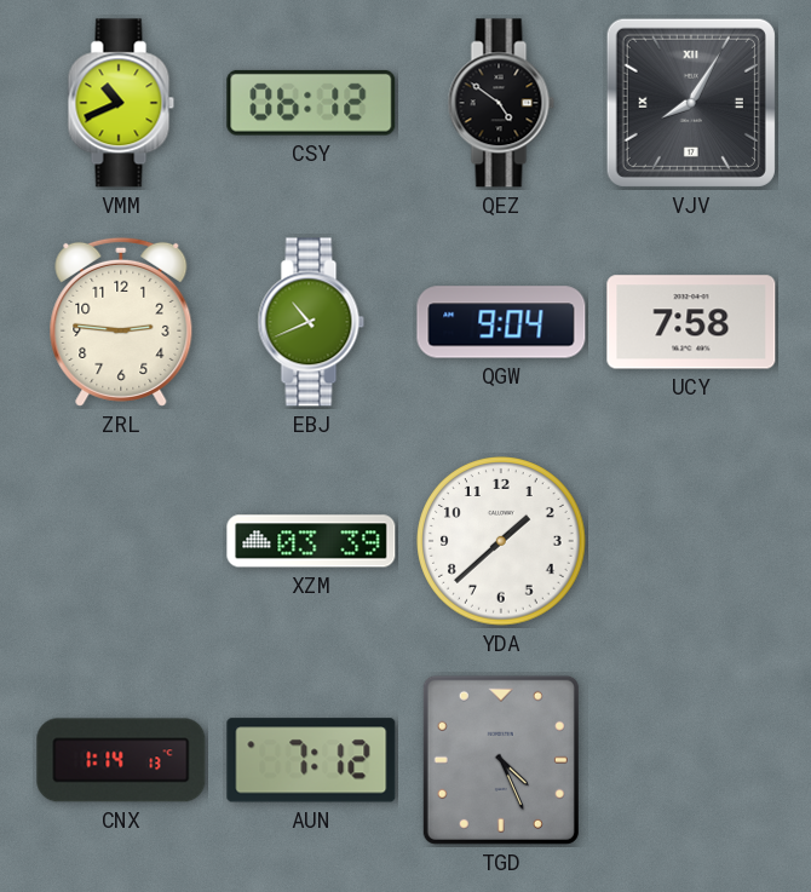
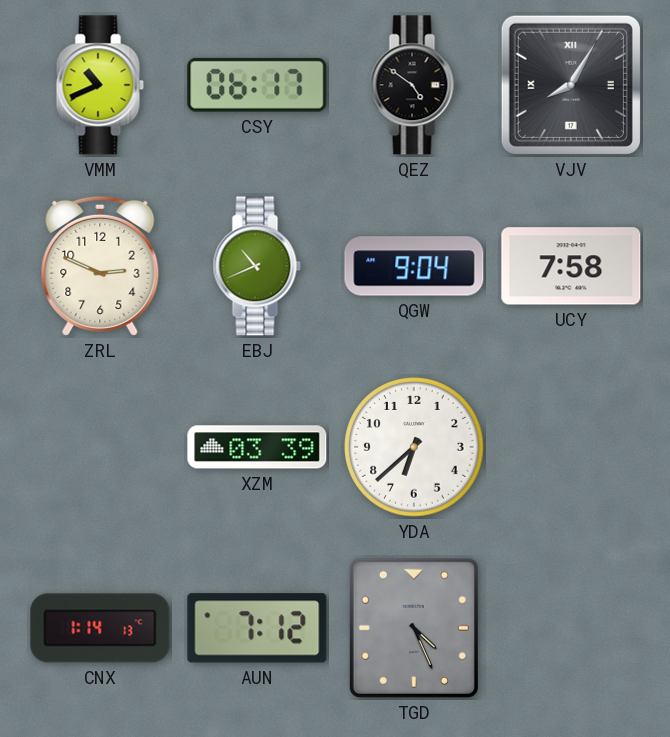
CSY: 06:12 -> 06:17
ZRL: 2:46 -> 2:49
YDA: 1:38 -> 6:38
